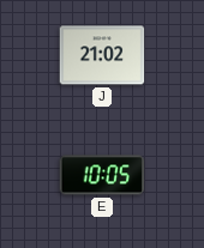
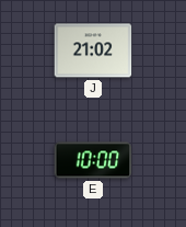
E: 10:05 -> 10:00
